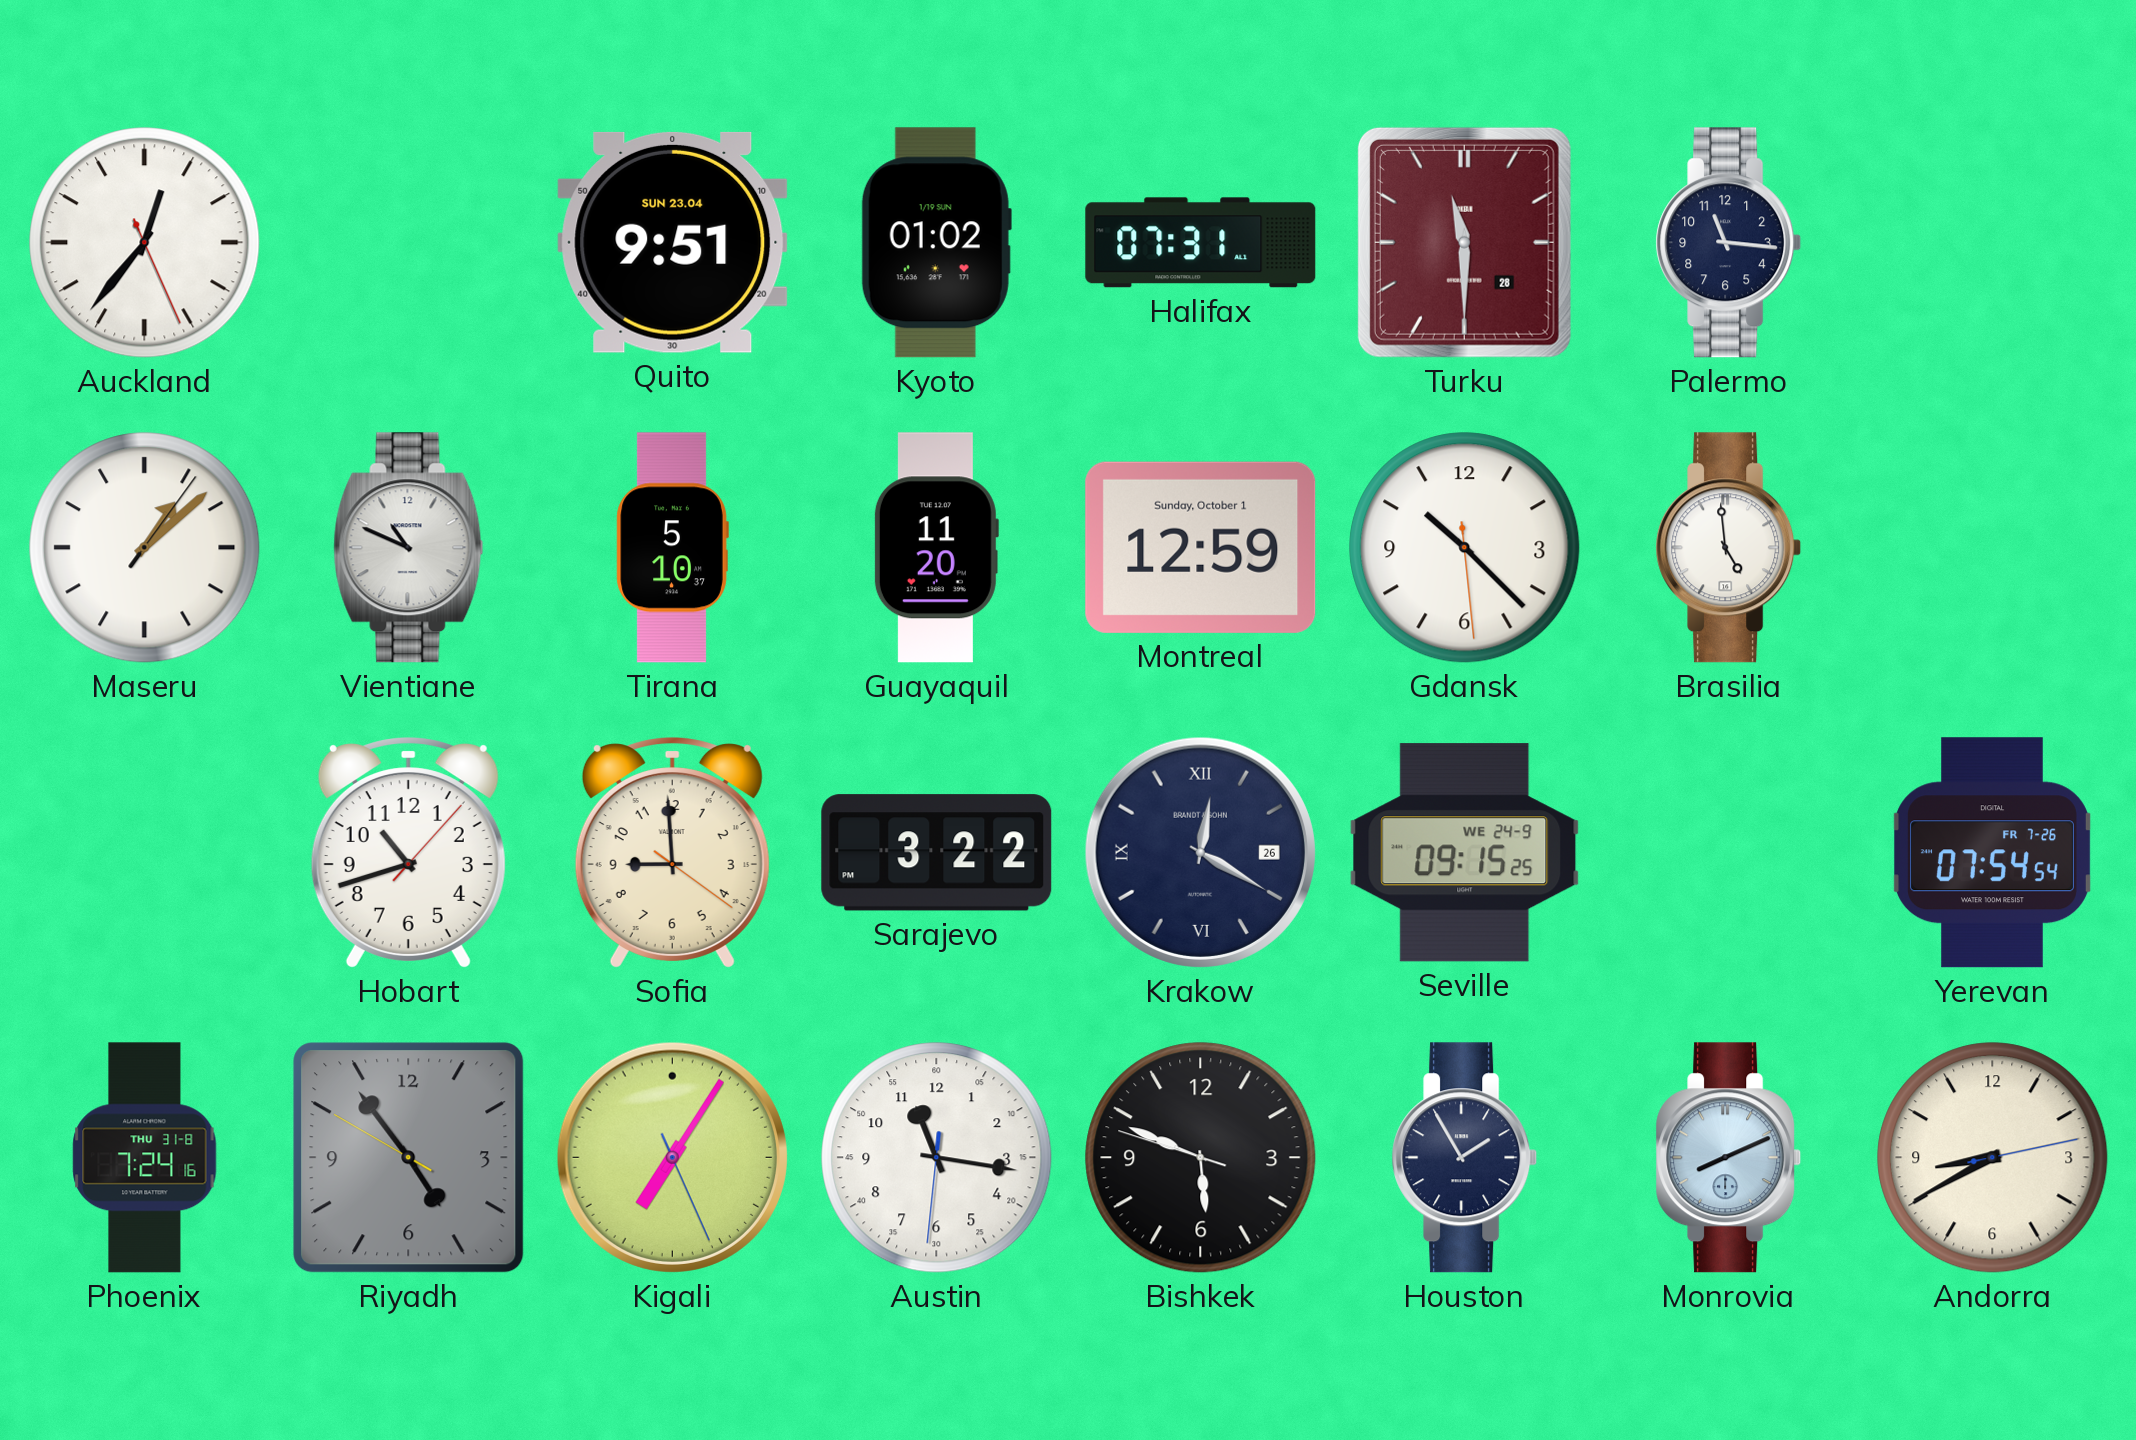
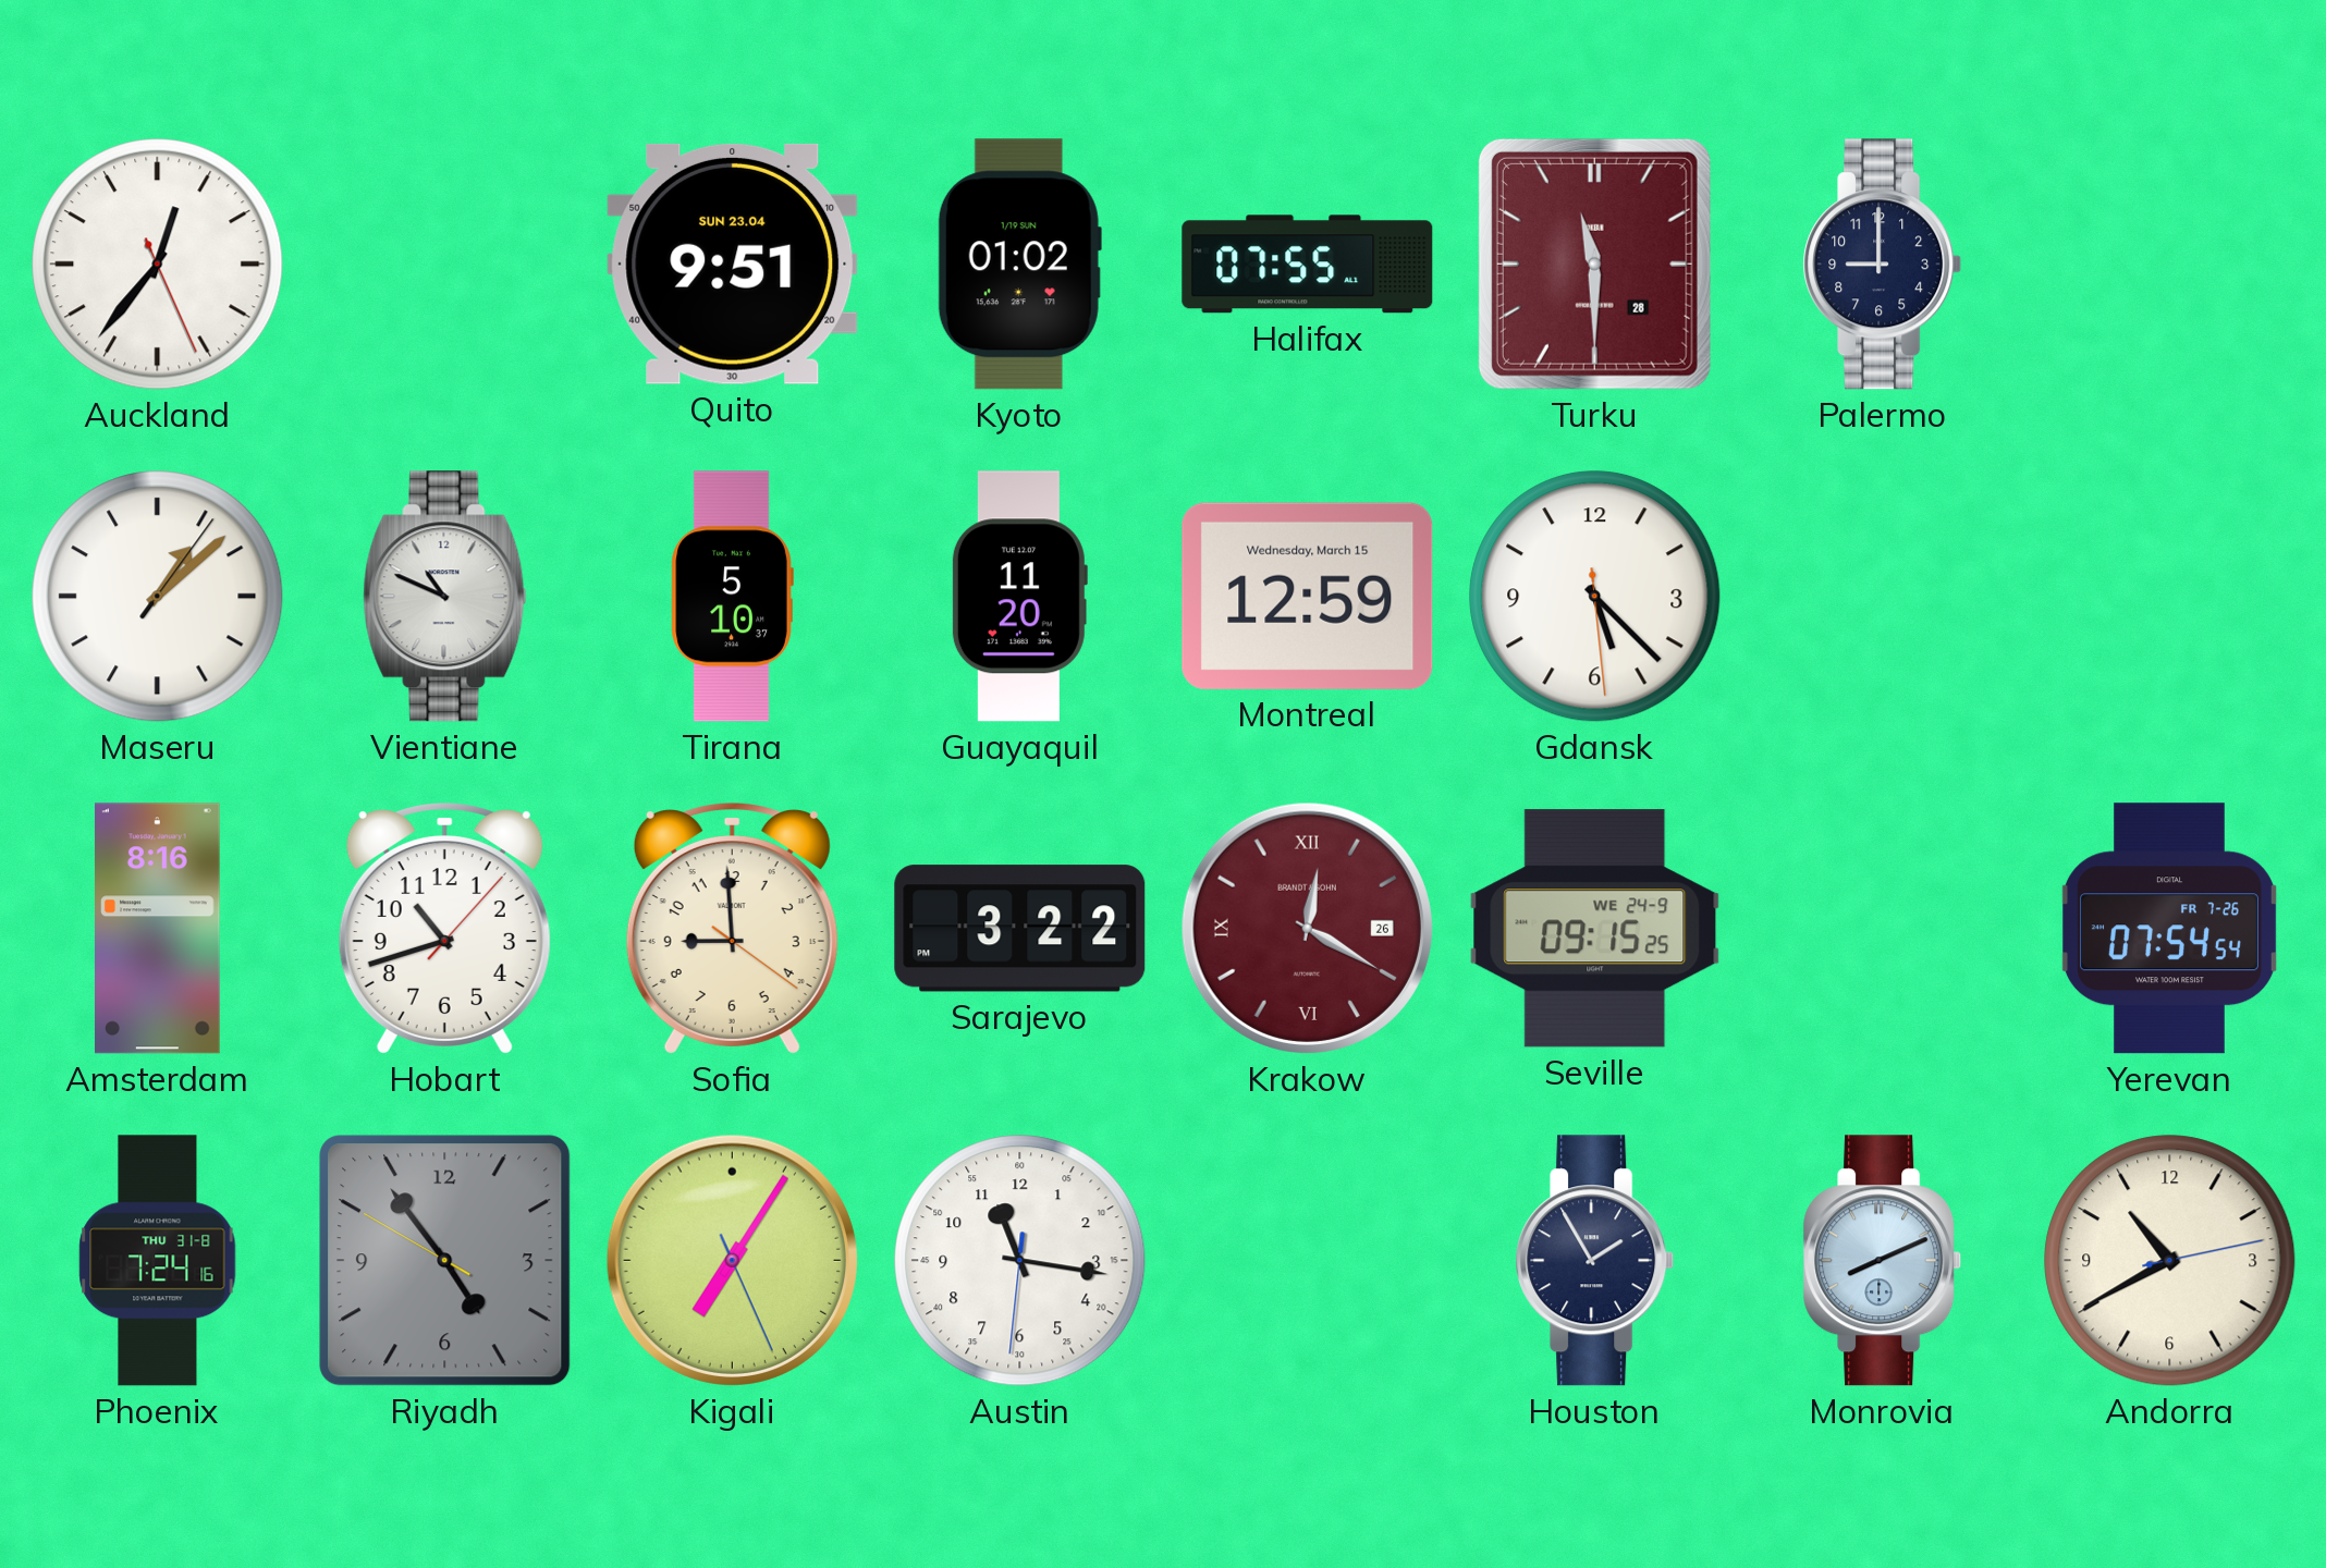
Halifax: 07:31 -> 07:55
Palermo: 11:16 -> 9:00
Montreal date: Sunday, October 1 -> Wednesday, March 15
Gdansk: 10:22 -> 5:22
Brasilia: 4:59 -> none
Amsterdam: none -> 8:16
Krakow dial: navy -> burgundy
Bishkek: 5:48 -> none
Andorra: 8:40 -> 10:40
